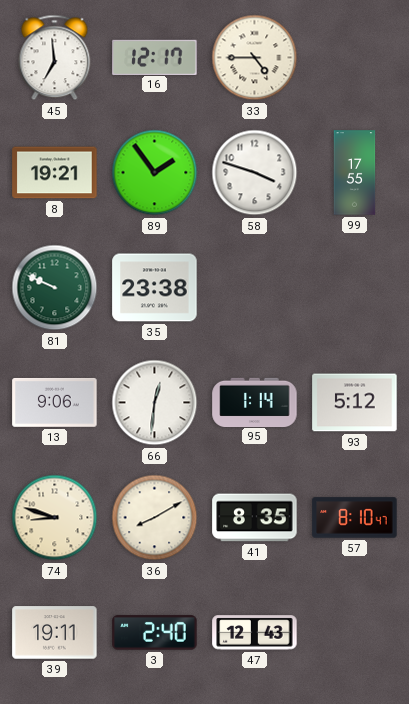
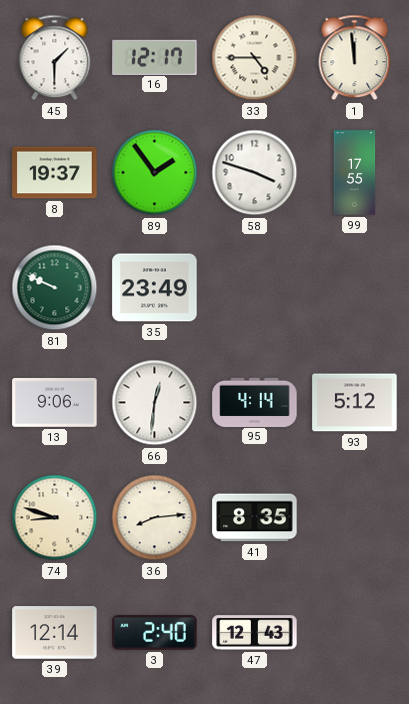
45: 6:59 -> 1:30
1: none -> 11:59
8: 19:21 -> 19:37
35: 23:38 -> 23:49
95: 1:14 -> 4:14
36: 8:10 -> 8:14
57: 8:10 -> none
39: 19:11 -> 12:14
